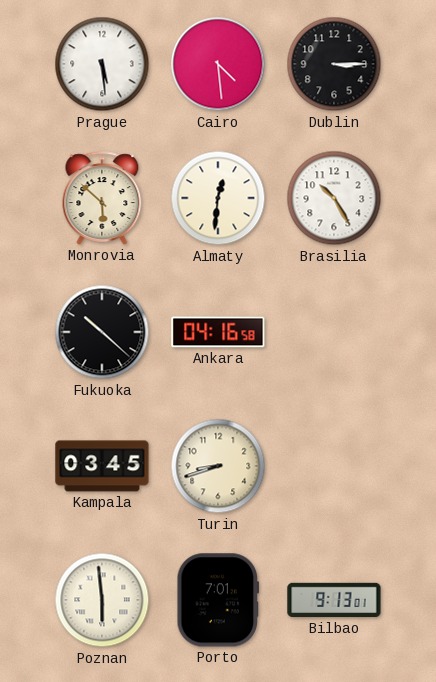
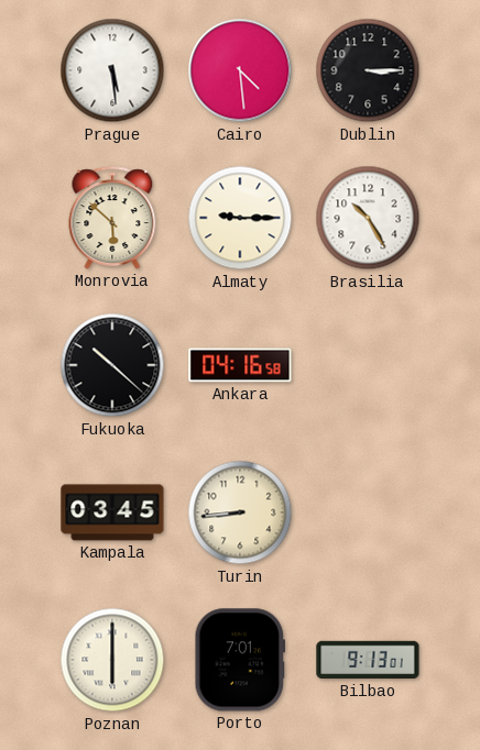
Almaty: 12:31 -> 9:15
Turin: 8:42 -> 8:44
Poznan: 5:59 -> 6:00
